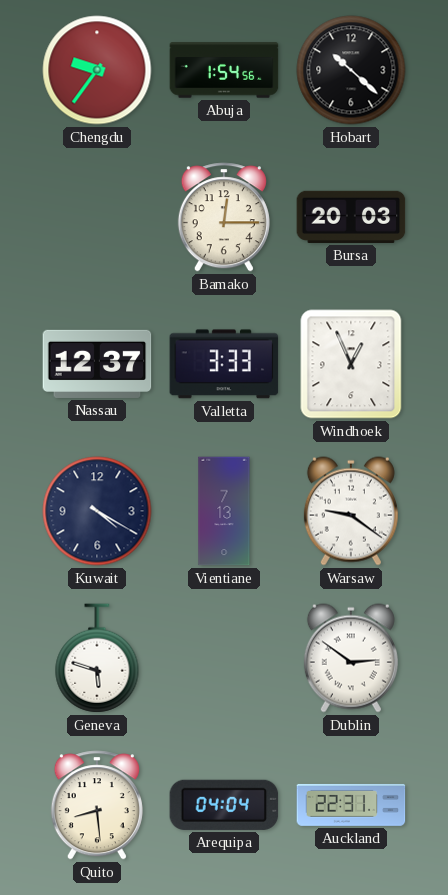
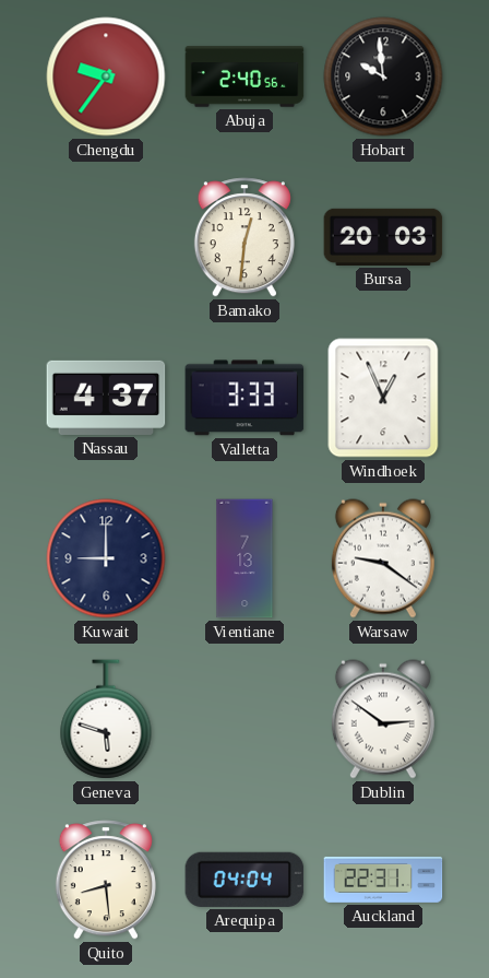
Abuja: 1:54 -> 2:40
Hobart: 10:22 -> 9:59
Bamako: 12:15 -> 12:31
Nassau: 12:37 -> 4:37
Kuwait: 4:20 -> 9:00
